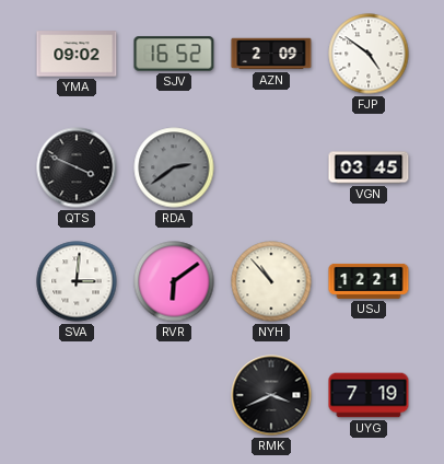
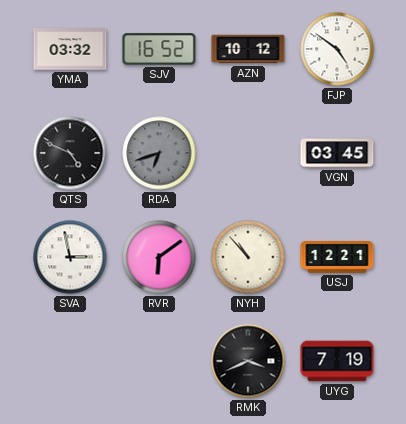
YMA: 09:02 -> 03:32
AZN: 2:09 -> 10:12
QTS: 3:49 -> 4:49
RDA: 2:39 -> 6:42
SVA: 3:01 -> 2:58
